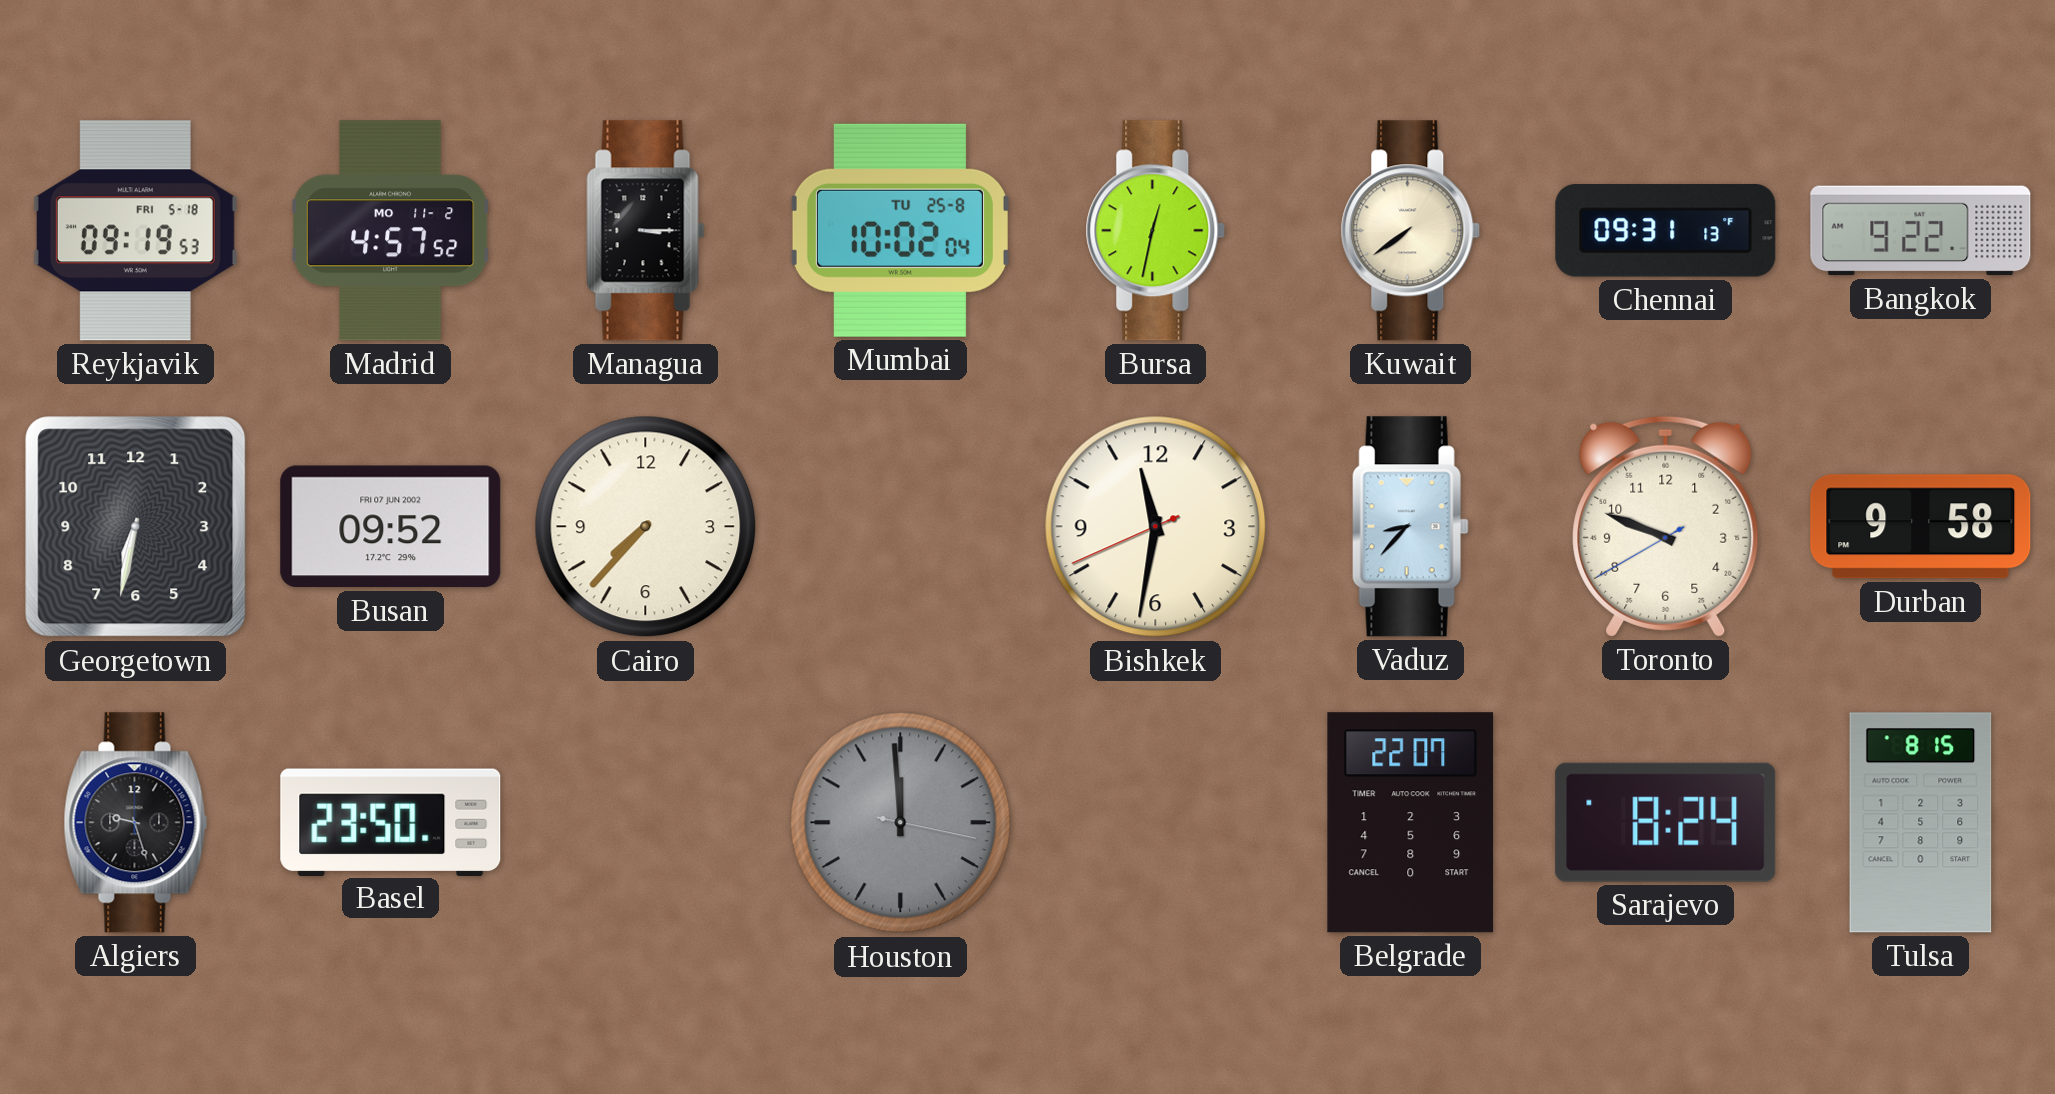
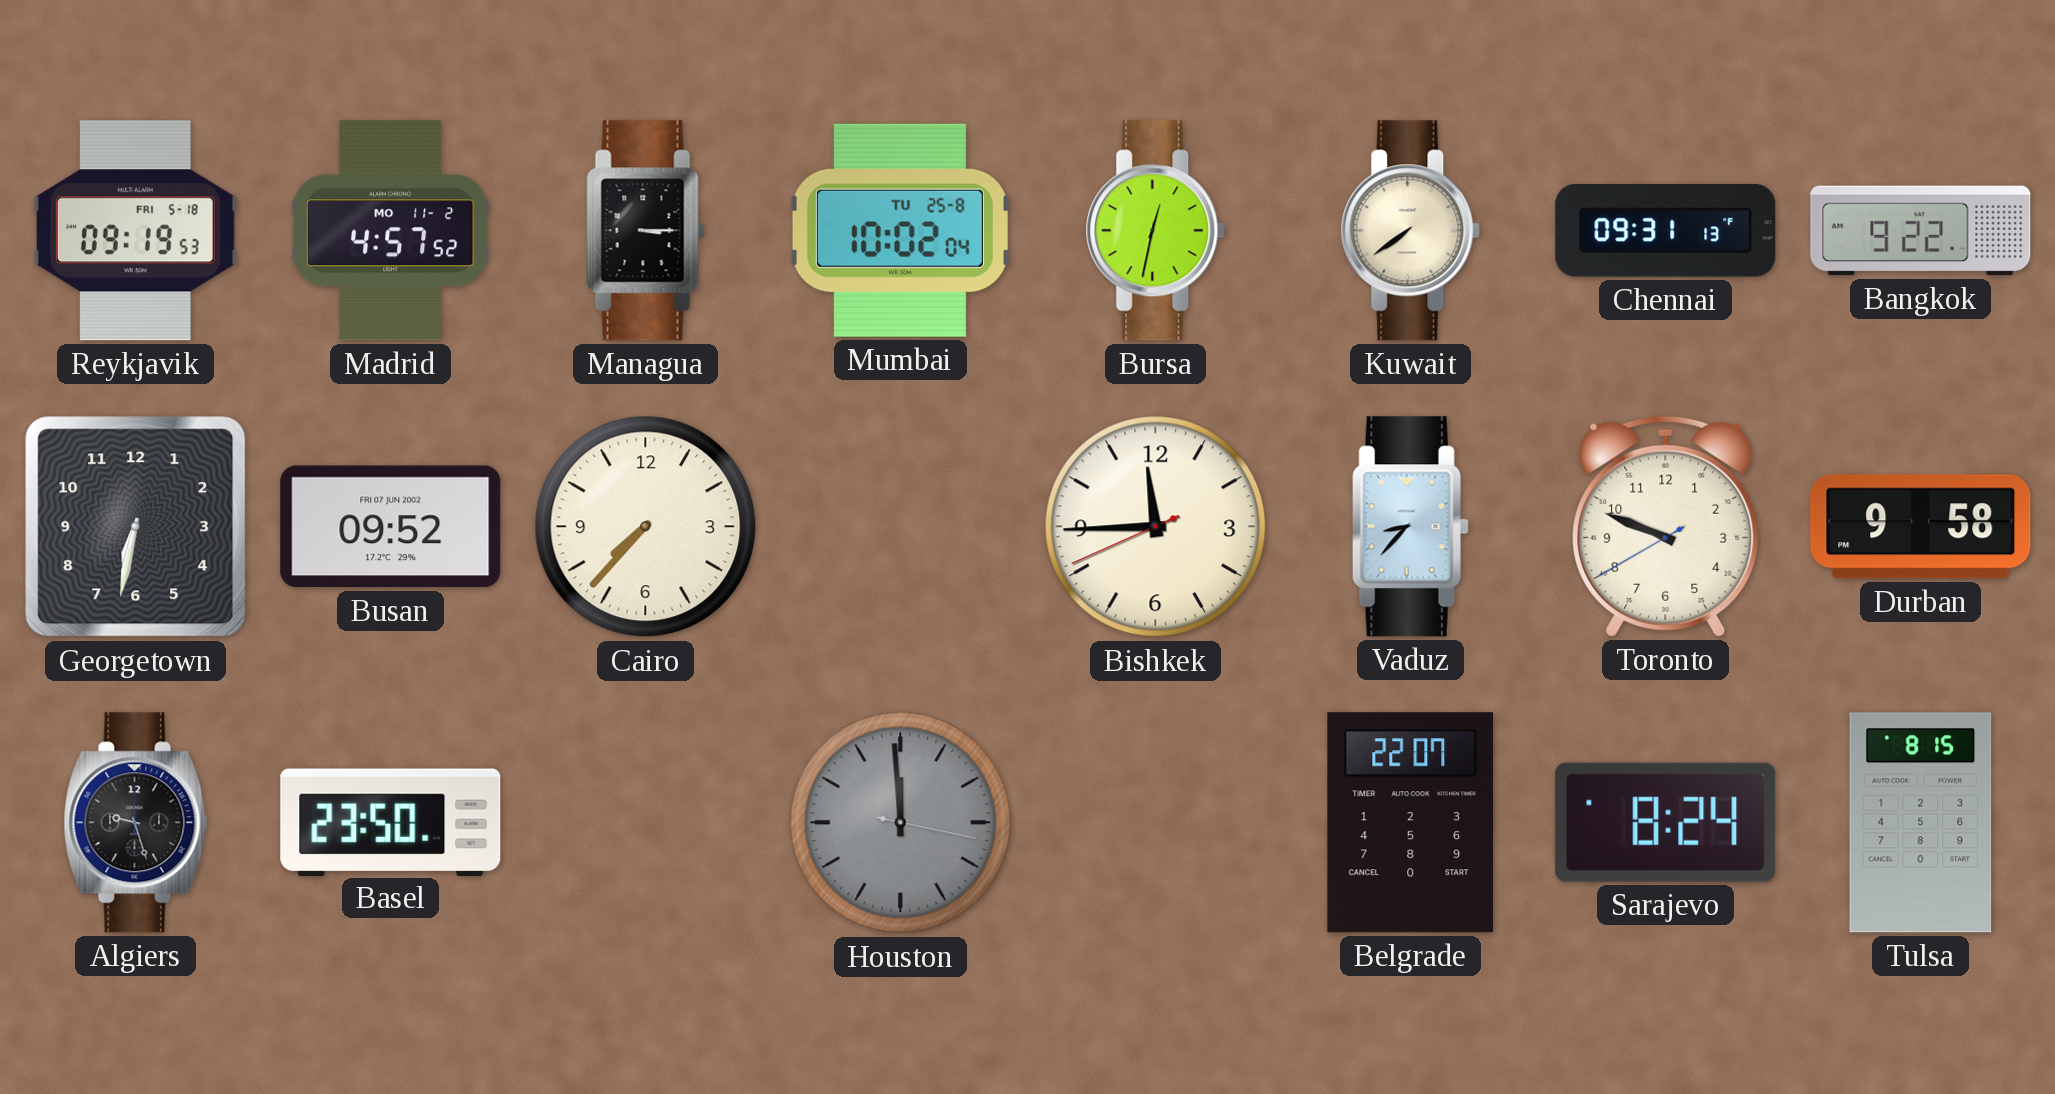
Bishkek: 11:31 -> 11:44
